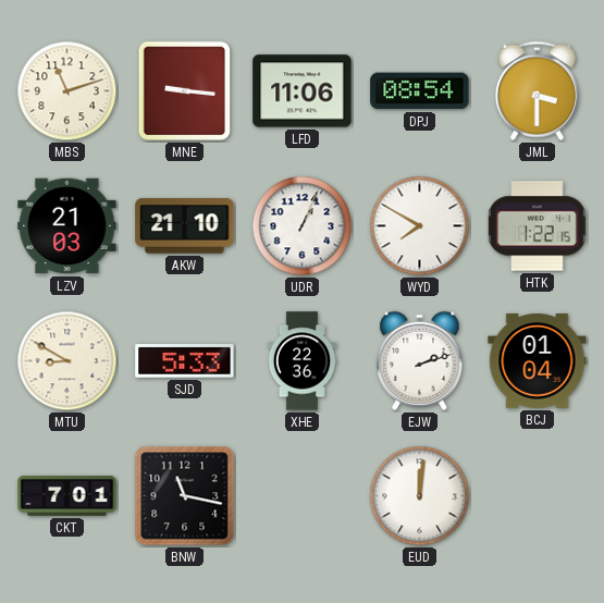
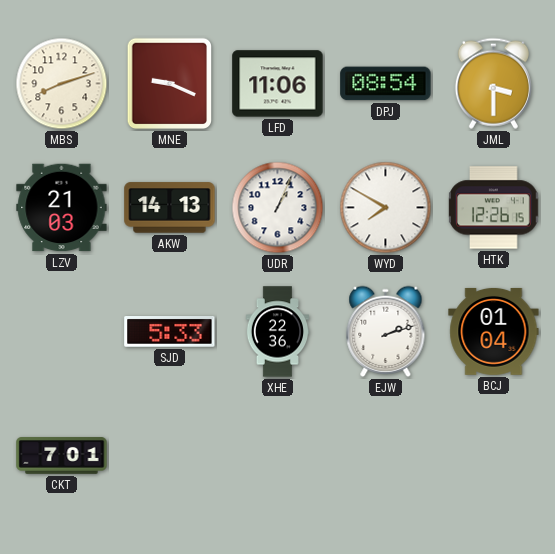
MBS: 11:12 -> 8:12
MNE: 9:16 -> 9:19
AKW: 21:10 -> 14:13
HTK: 1:22 -> 12:26
MTU: 8:50 -> none
BNW: 11:17 -> none
EUD: 12:01 -> none
